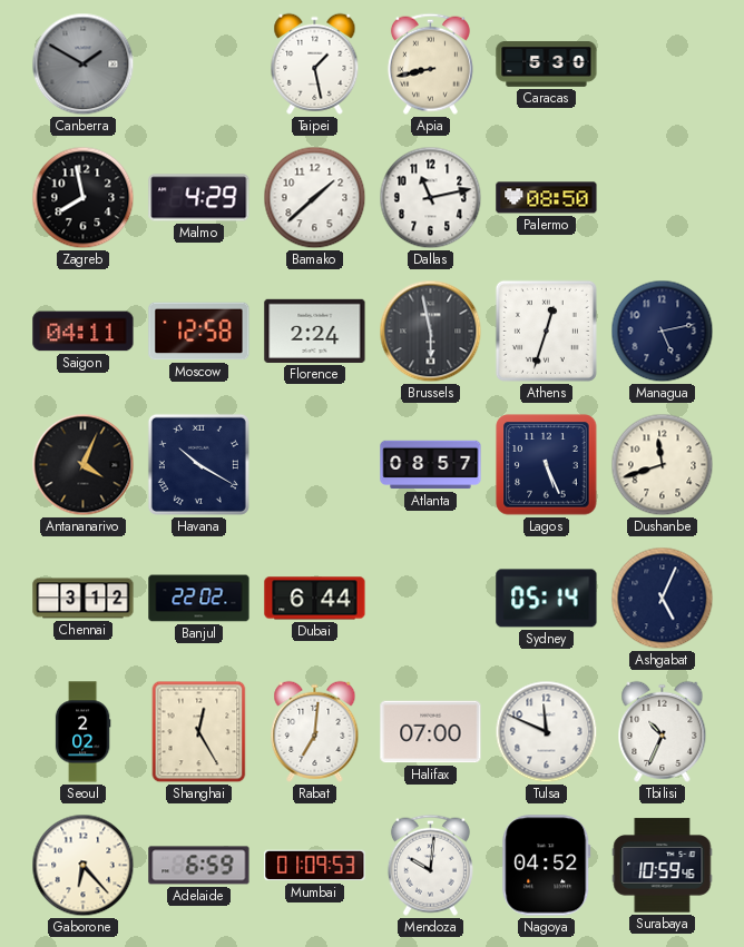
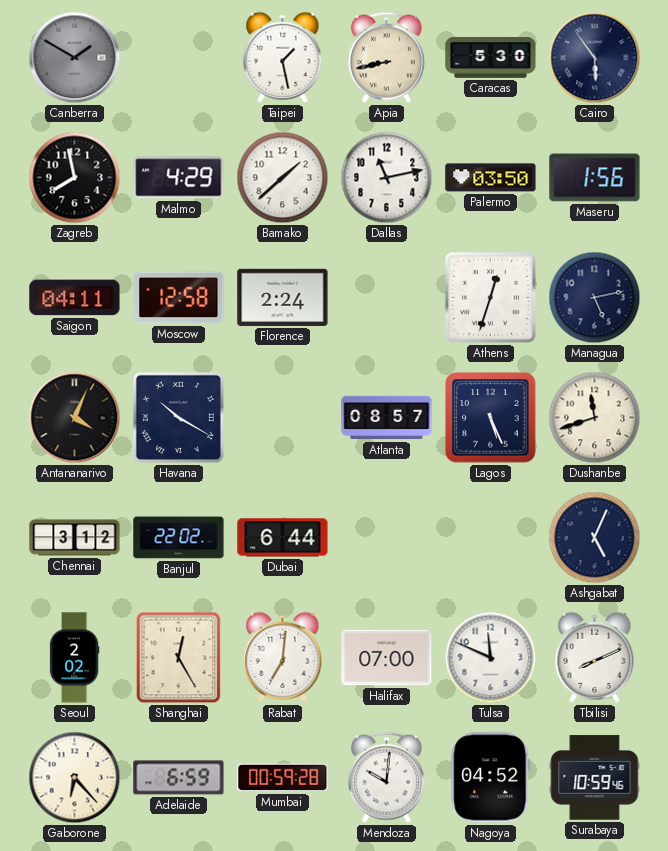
Cairo: none -> 5:54
Palermo: 08:50 -> 03:50
Maseru: none -> 1:56
Brussels: 5:58 -> none
Sydney: 05:14 -> none
Tbilisi: 10:34 -> 8:11
Mumbai: 01:09 -> 00:59
